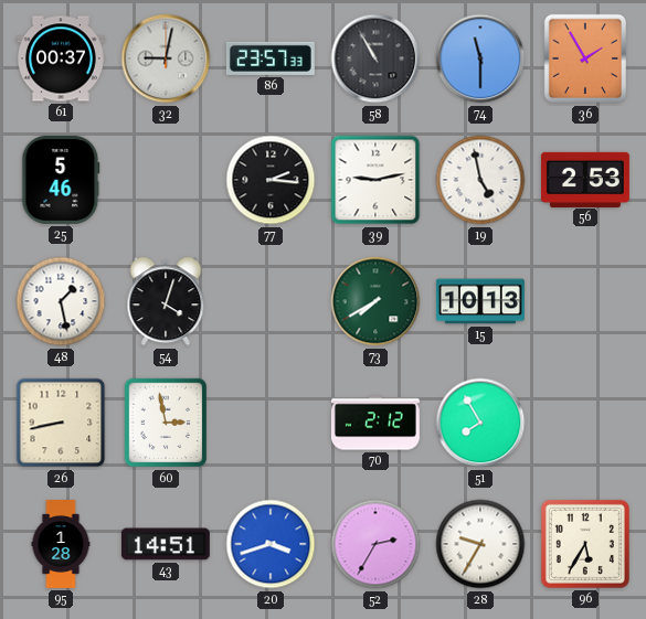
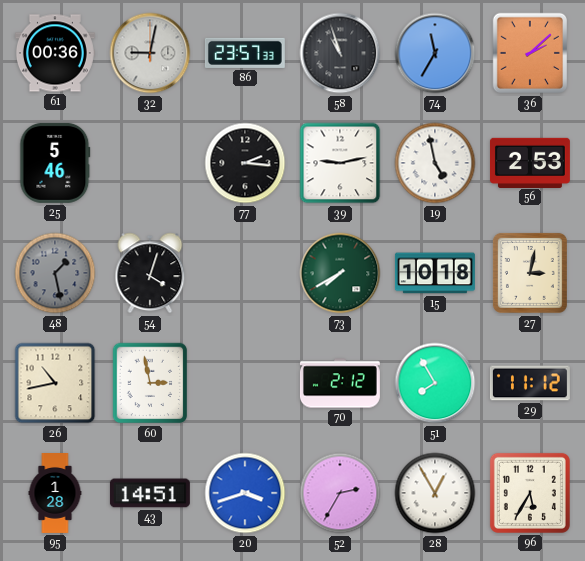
61: 00:37 -> 00:36
58: 10:55 -> 10:57
74: 11:30 -> 11:35
36: 1:55 -> 2:08
48 dial: white -> grey
15: 10:13 -> 10:18
27: none -> 3:02
26: 8:43 -> 10:43
29: none -> 11:12
28: 9:35 -> 12:55
